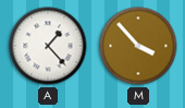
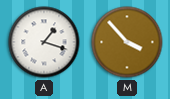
A: 1:23 -> 1:18
